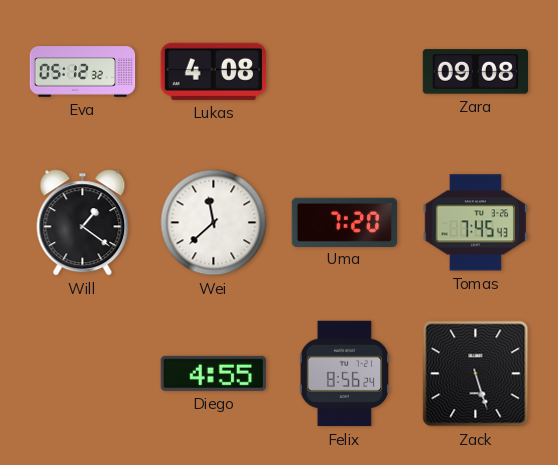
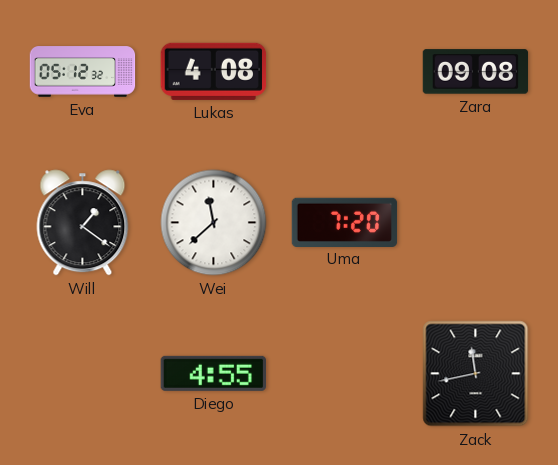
Tomas: 7:45 -> none
Felix: 8:56 -> none
Zack: 5:27 -> 11:43
